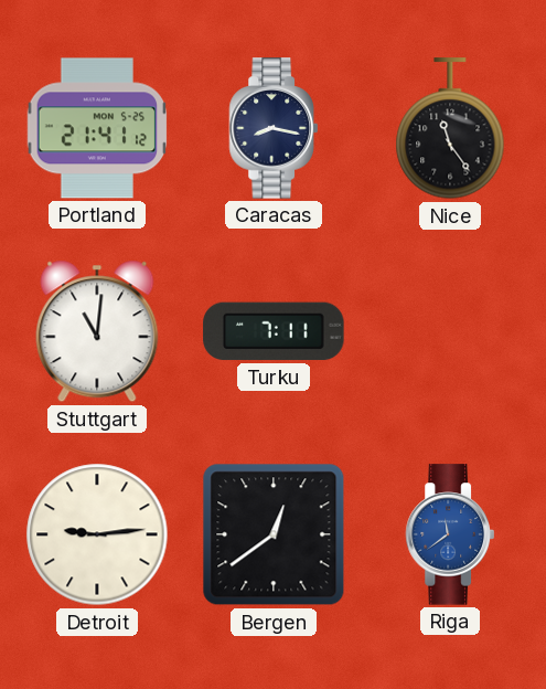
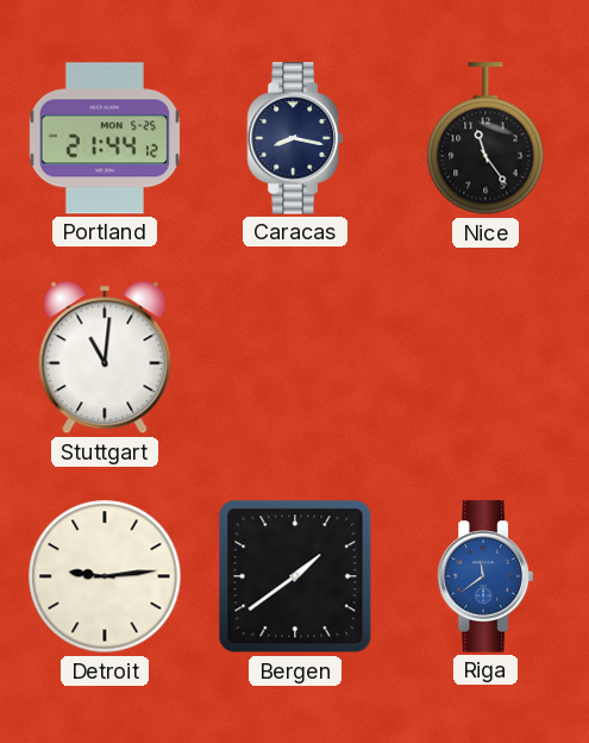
Portland: 21:41 -> 21:44
Turku: 7:11 -> none
Bergen: 12:39 -> 1:39
